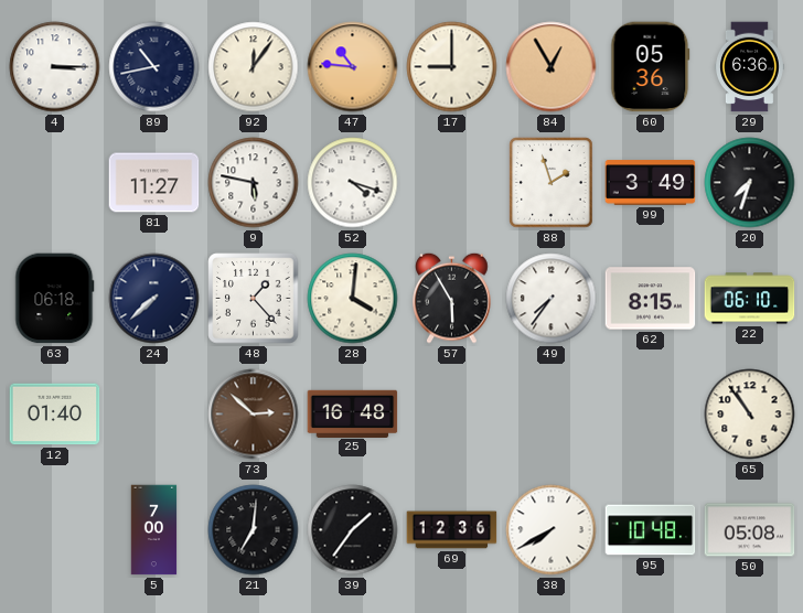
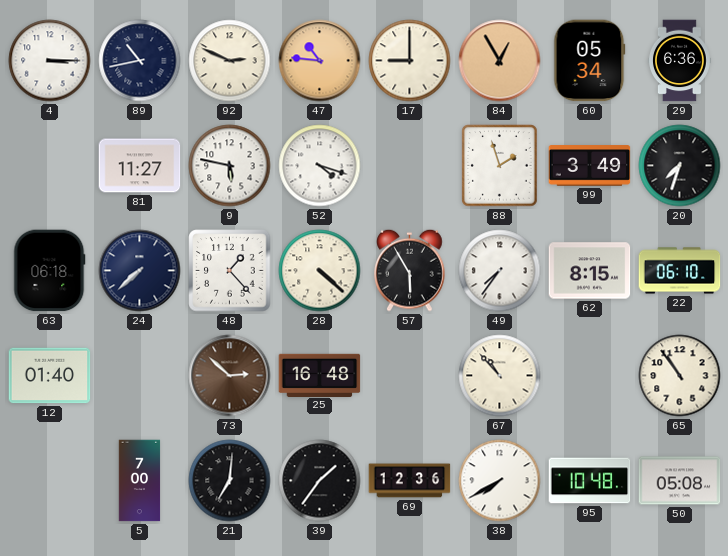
92: 12:06 -> 2:49
60: 05:36 -> 05:34
28: 4:01 -> 4:22
67: none -> 10:53
